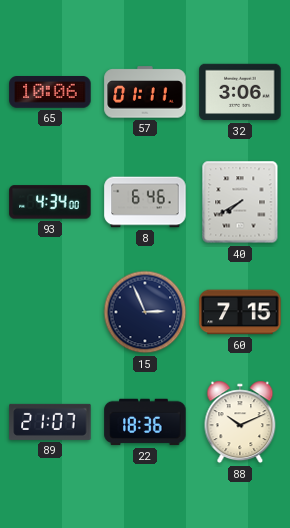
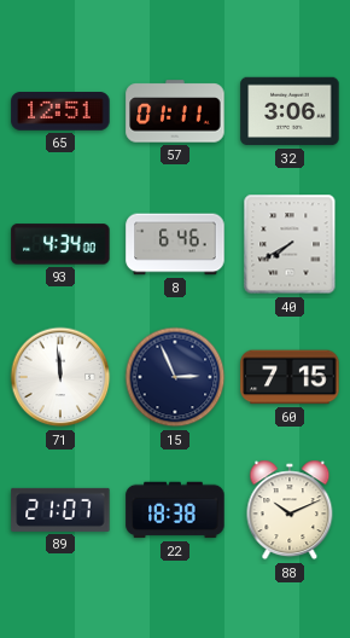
65: 10:06 -> 12:51
71: none -> 11:59
22: 18:36 -> 18:38
